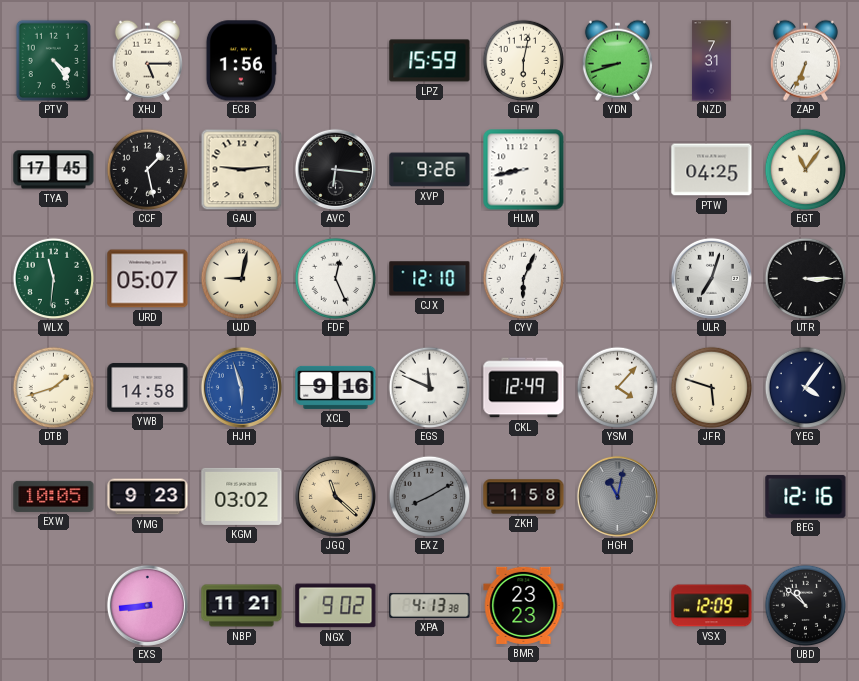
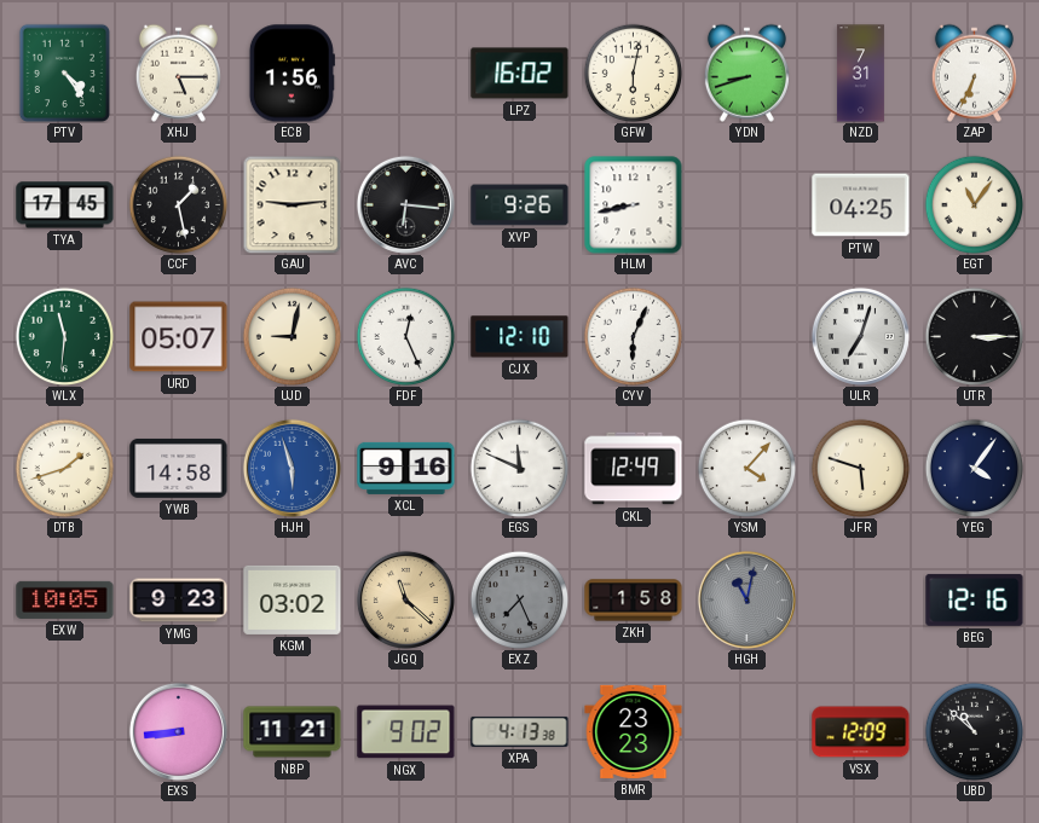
LPZ: 15:59 -> 16:02
EXZ: 8:10 -> 7:26
